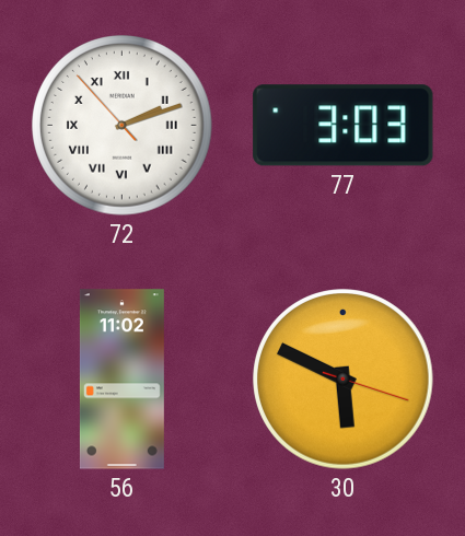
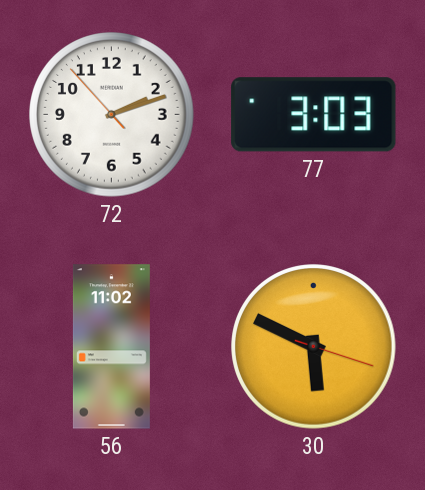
72 numerals: Roman -> Arabic
